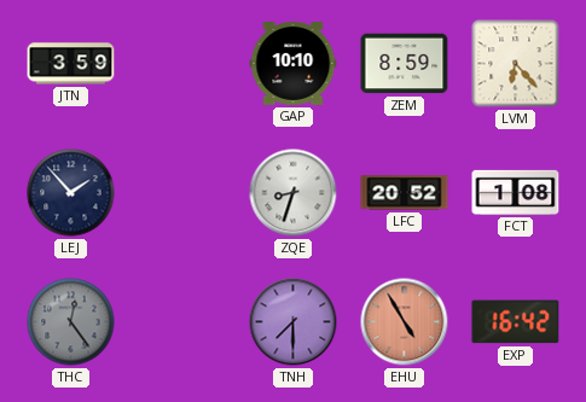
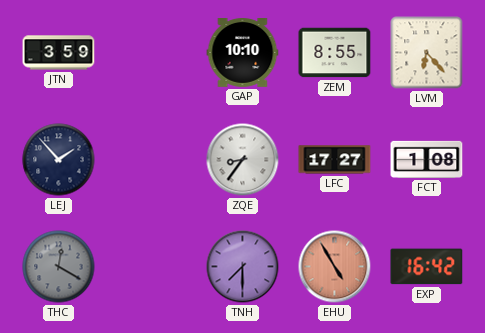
ZEM: 8:59 -> 8:55
ZQE: 8:33 -> 8:36
LFC: 20:52 -> 17:27
THC: 12:24 -> 12:20
